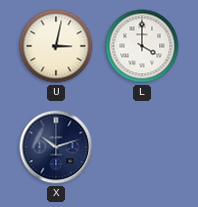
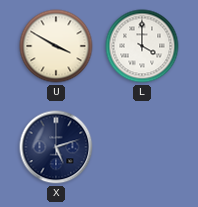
U: 3:02 -> 3:50
X: 10:12 -> 5:12
